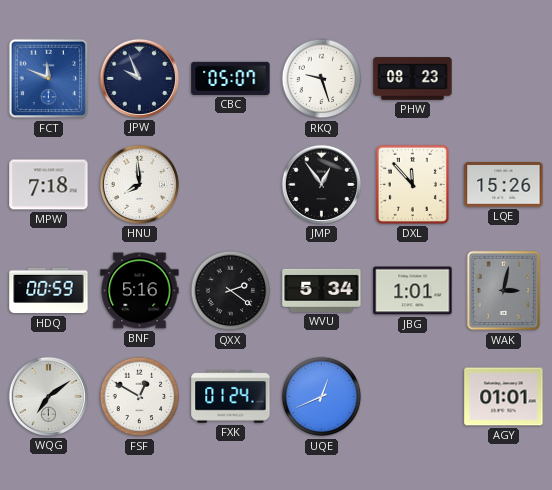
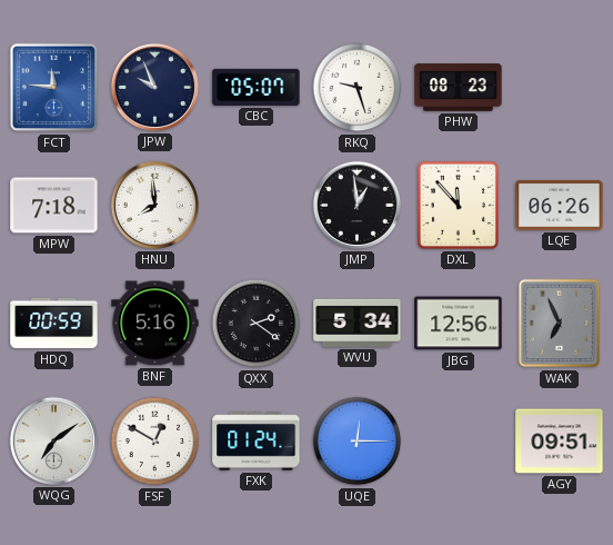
FCT: 11:49 -> 11:46
JMP: 12:54 -> 12:59
LQE: 15:26 -> 06:26
JBG: 1:01 -> 12:56
WAK: 3:02 -> 6:56
UQE: 12:41 -> 12:15
AGY: 01:01 -> 09:51
